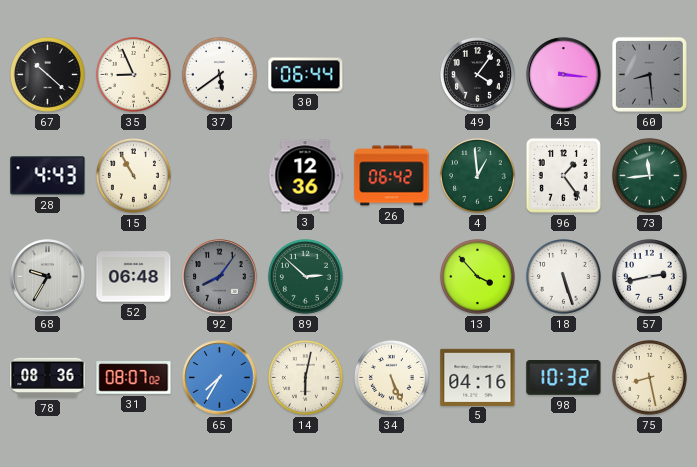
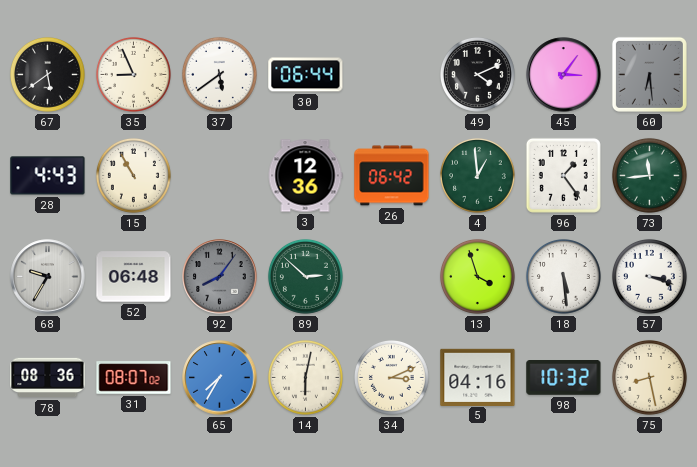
67: 10:22 -> 5:39
49: 4:06 -> 4:11
45: 3:16 -> 3:06
60: 8:29 -> 6:29
13: 3:53 -> 3:57
18: 5:27 -> 5:29
57: 2:43 -> 3:18
34: 5:26 -> 3:11
